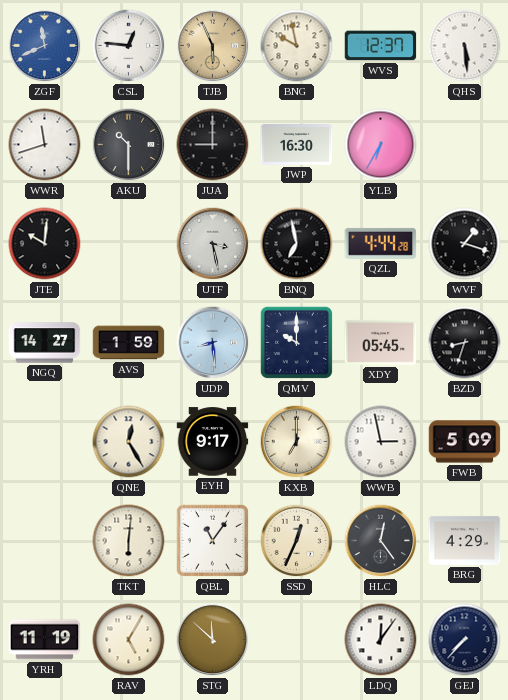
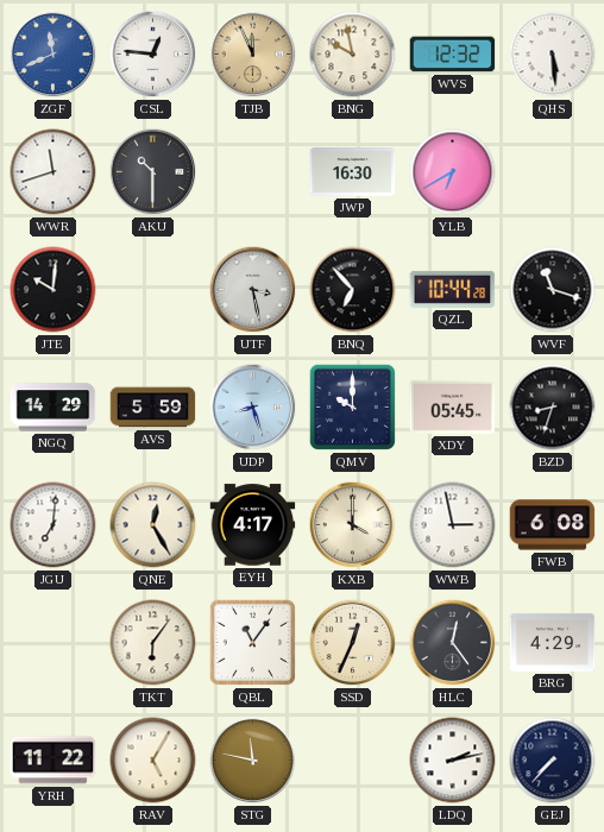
TJB: 5:56 -> 11:56
WVS: 12:37 -> 12:32
JUA: 9:00 -> none
YLB: 6:35 -> 6:40
BNQ: 6:58 -> 6:53
QZL: 4:44 -> 10:44
WVF: 1:18 -> 11:18
NGQ: 14:27 -> 14:29
AVS: 1:59 -> 5:59
UDP: 8:29 -> 8:27
JGU: none -> 7:01
EYH: 9:17 -> 4:17
KXB: 7:00 -> 4:00
FWB: 5:09 -> 6:08
TKT: 6:01 -> 6:06
YRH: 11:19 -> 11:22
STG: 11:52 -> 11:47
LDQ: 12:06 -> 2:13
